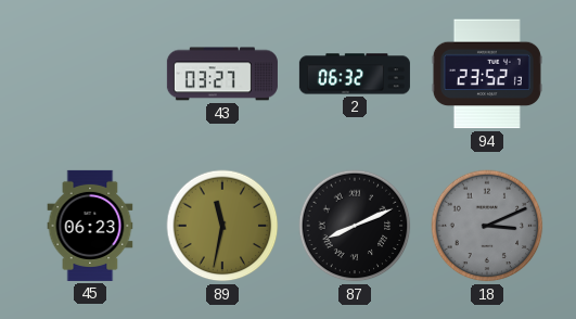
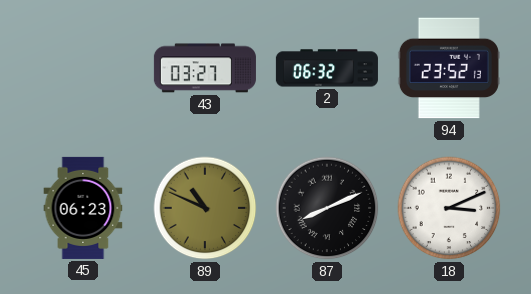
89: 11:32 -> 10:49
18 dial: grey -> white
